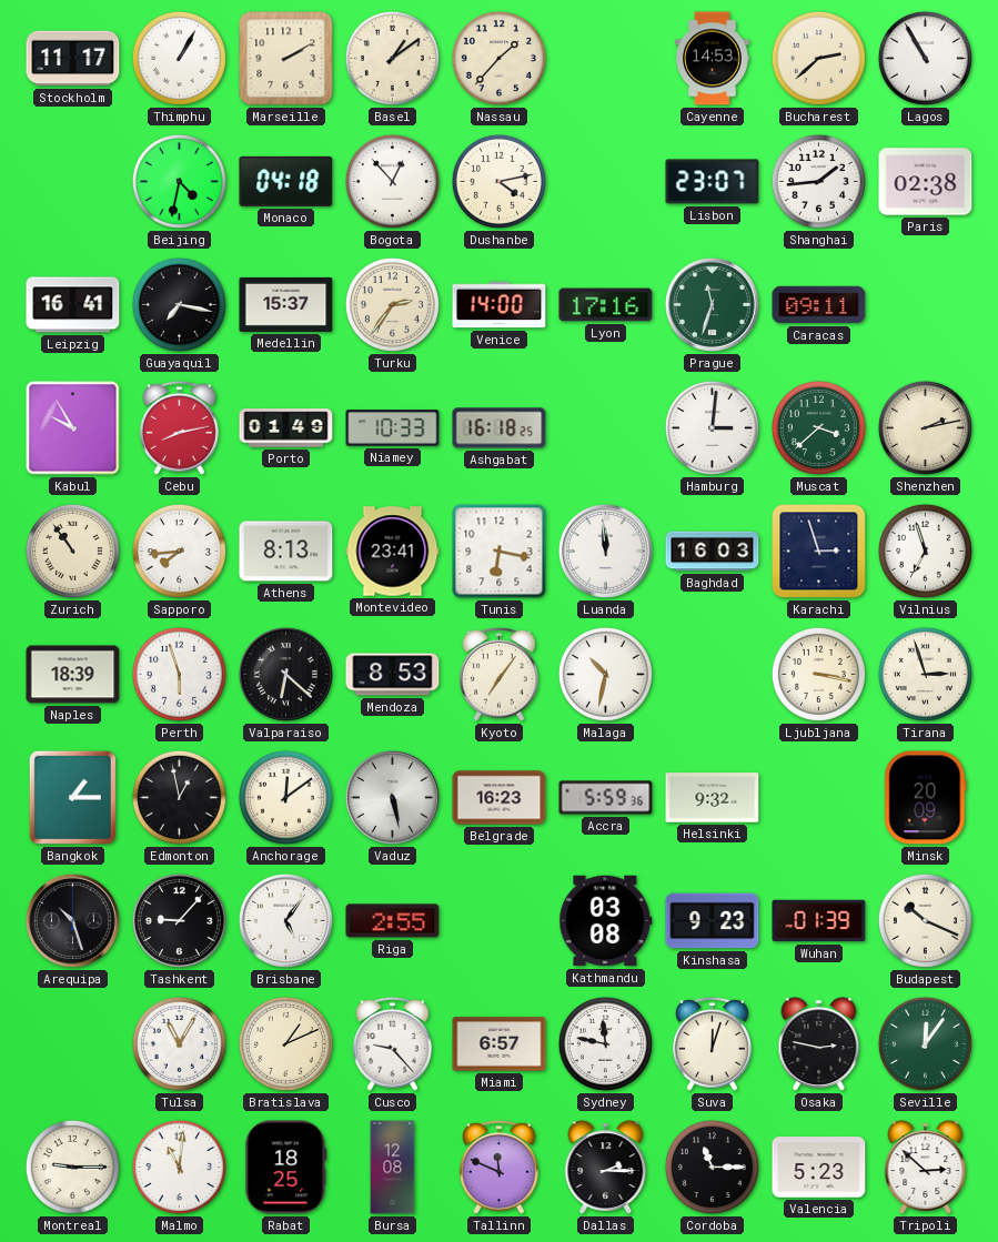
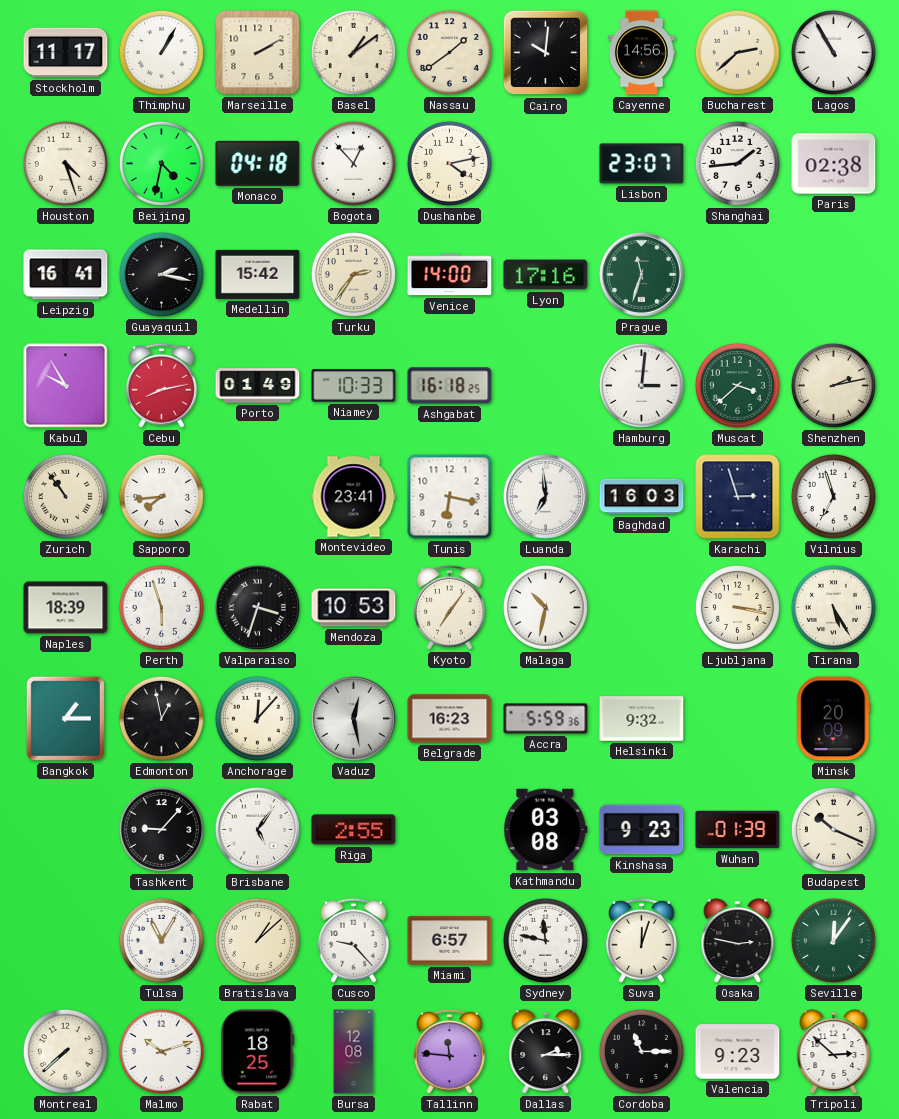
Nassau: 1:37 -> 1:39
Cairo: none -> 10:01
Cayenne: 14:53 -> 14:56
Houston: none -> 4:27
Guayaquil: 7:17 -> 2:17
Medellin: 15:37 -> 15:42
Caracas: 09:11 -> none
Athens: 8:13 -> none
Luanda: 11:59 -> 6:59
Valparaiso: 6:22 -> 3:33
Mendoza: 8:53 -> 10:53
Tirana: 2:57 -> 5:25
Anchorage: 12:09 -> 12:07
Vaduz: 5:28 -> 12:28
Arequipa: 10:27 -> none
Bratislava: 1:11 -> 1:08
Montreal: 9:15 -> 7:38
Malmo: 11:01 -> 10:12
Tallinn: 11:49 -> 11:46
Valencia: 5:23 -> 9:23
